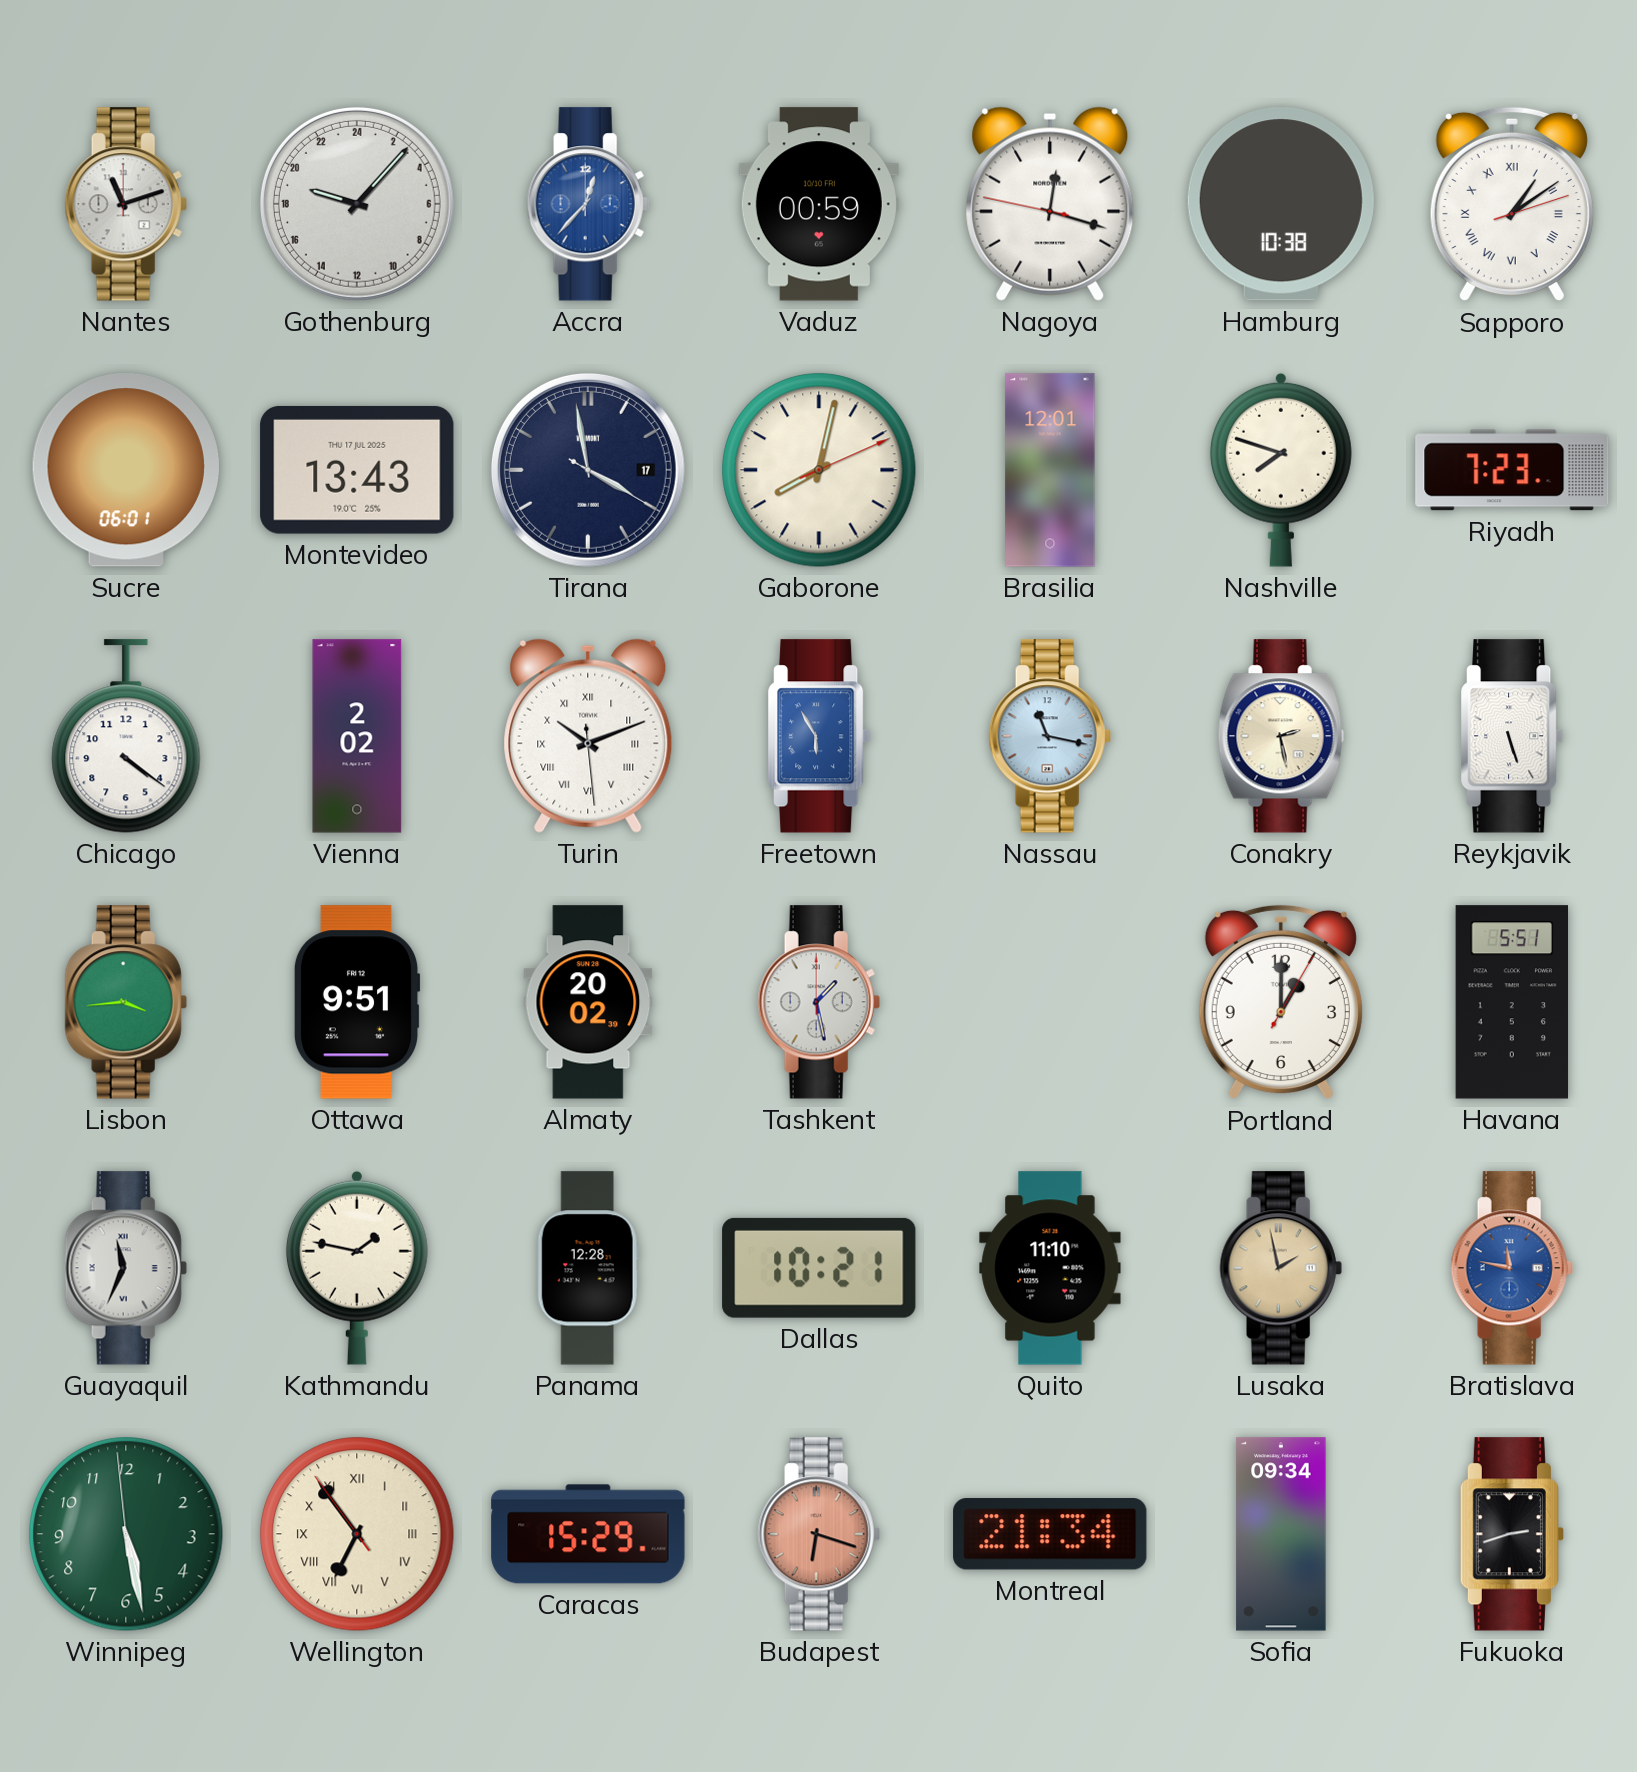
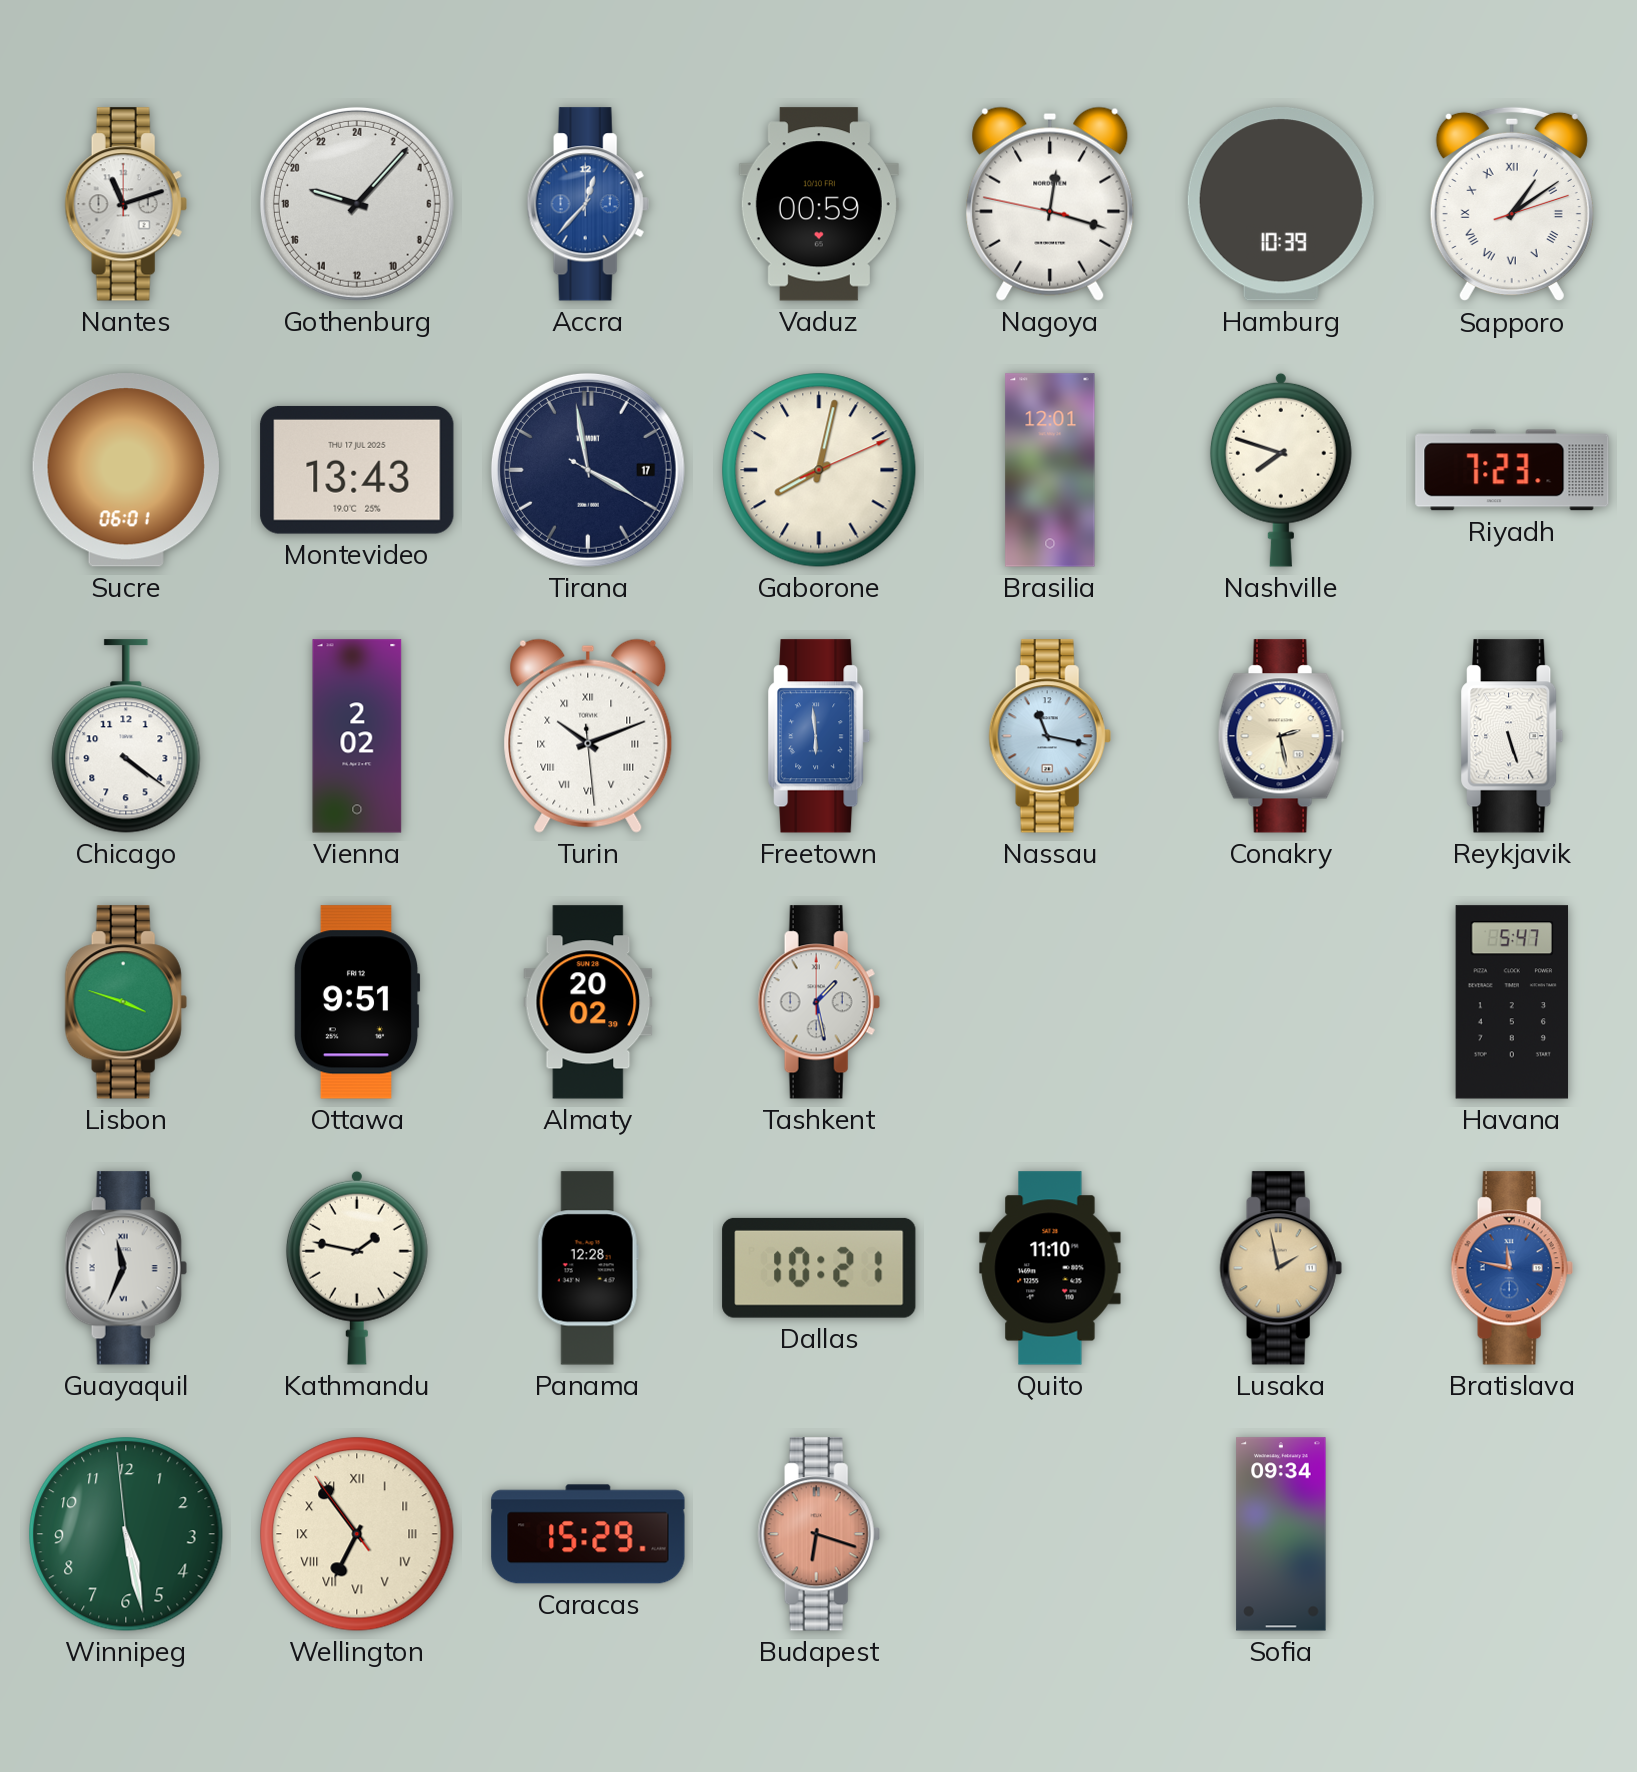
Hamburg: 10:38 -> 10:39
Freetown: 5:55 -> 5:59
Lisbon: 3:44 -> 3:48
Portland: 1:00 -> none
Havana: 5:51 -> 5:47
Montreal: 21:34 -> none
Fukuoka: 2:42 -> none
